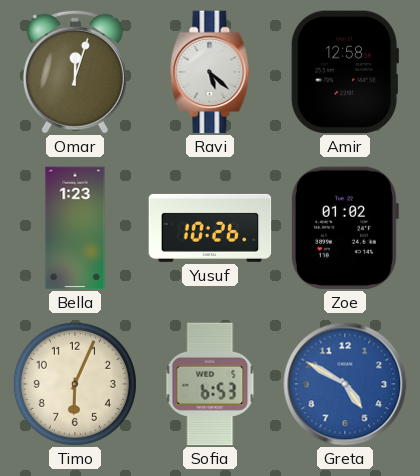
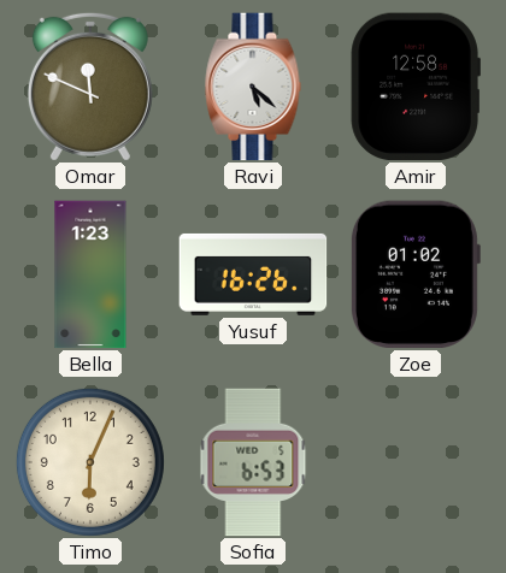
Omar: 12:03 -> 11:49
Yusuf: 10:26 -> 16:26
Greta: 4:50 -> none
